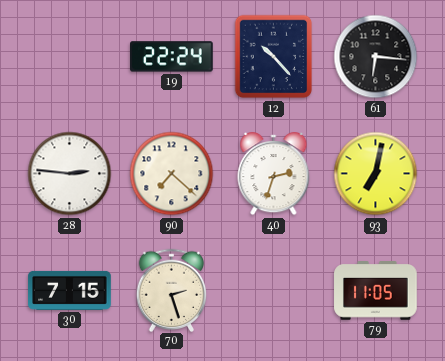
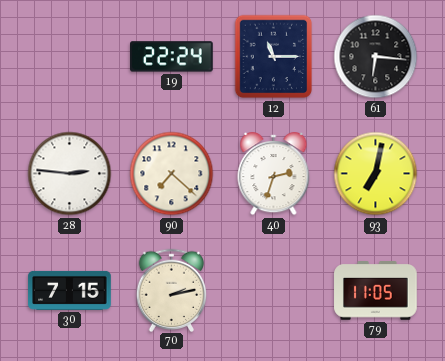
12: 10:23 -> 11:15
70: 2:27 -> 2:13
